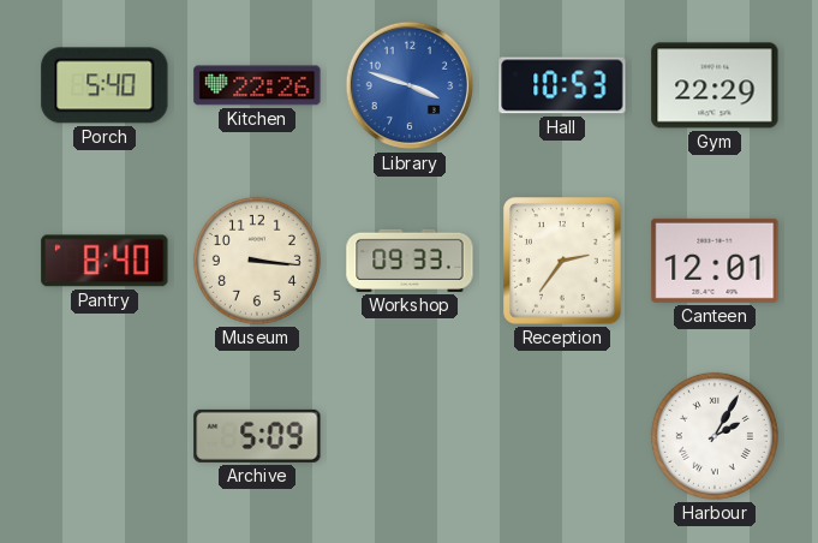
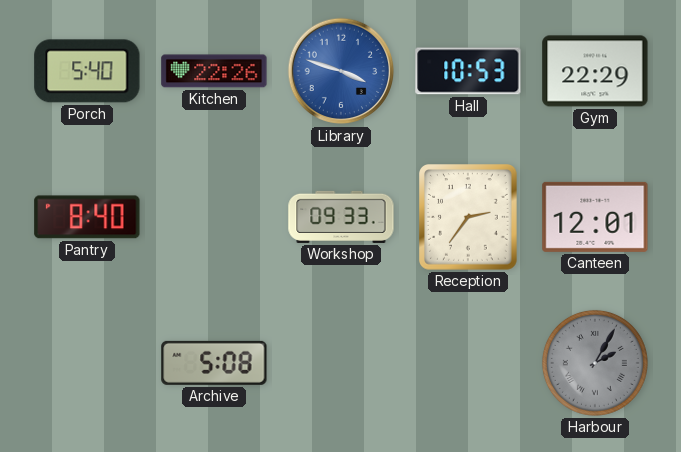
Museum: 3:16 -> none
Archive: 5:09 -> 5:08
Harbour dial: white -> grey
